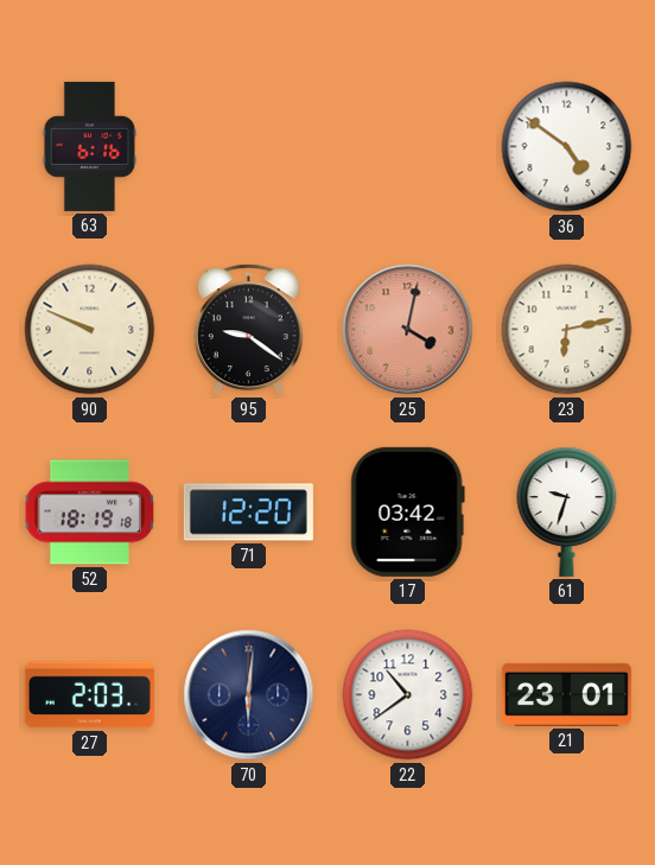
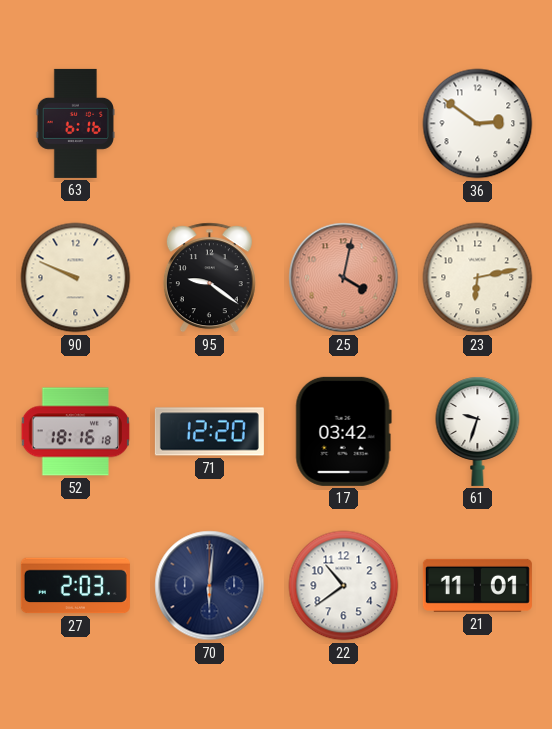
36: 4:51 -> 2:51
52: 18:19 -> 18:16
21: 23:01 -> 11:01
